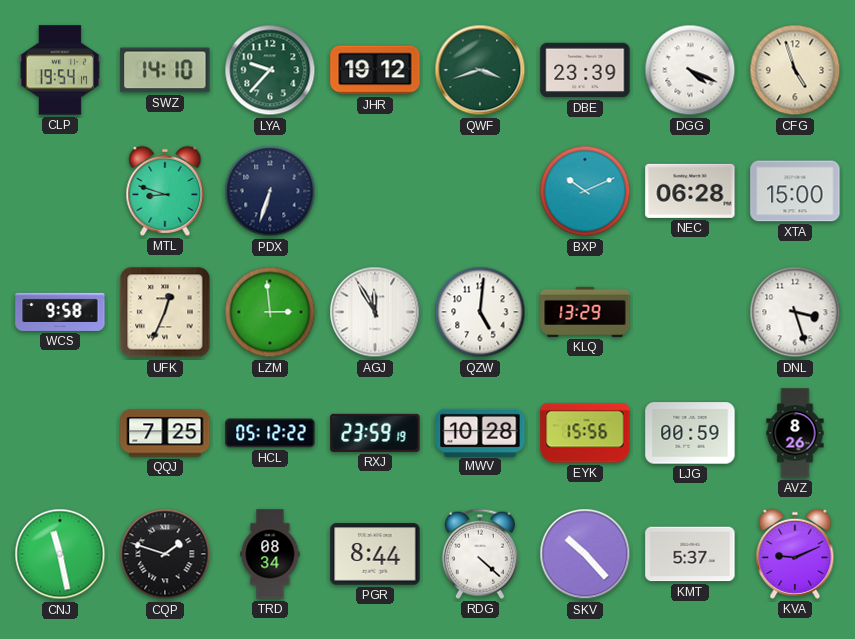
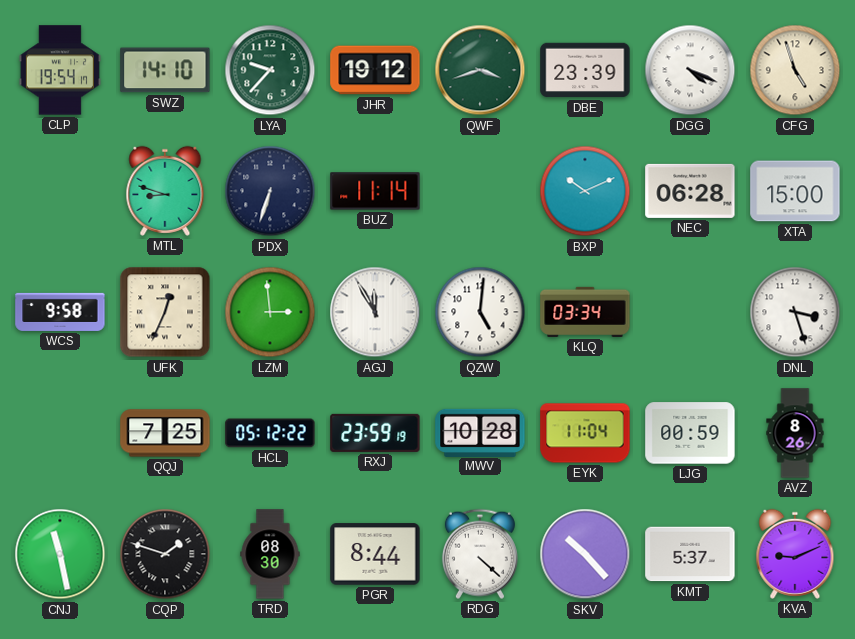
BUZ: none -> 11:14
KLQ: 13:29 -> 03:34
EYK: 15:56 -> 11:04
TRD: 08:34 -> 08:30
